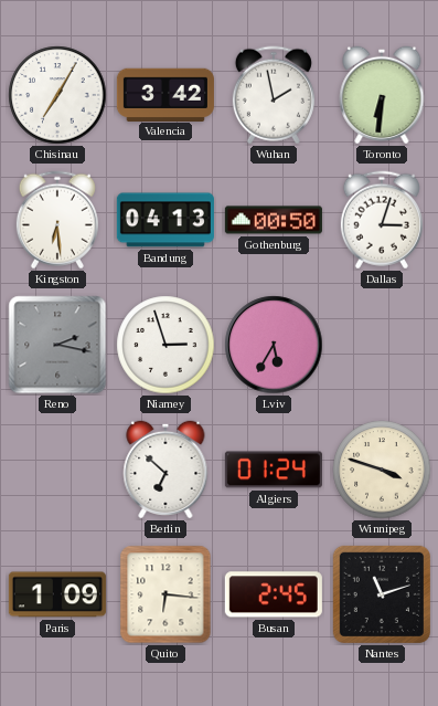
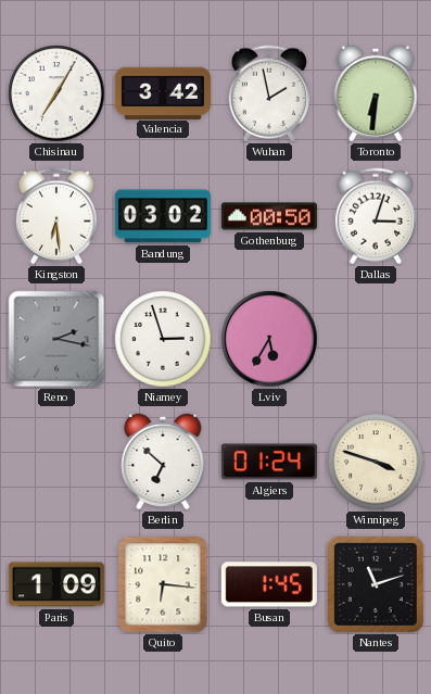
Bandung: 04:13 -> 03:02
Busan: 2:45 -> 1:45
